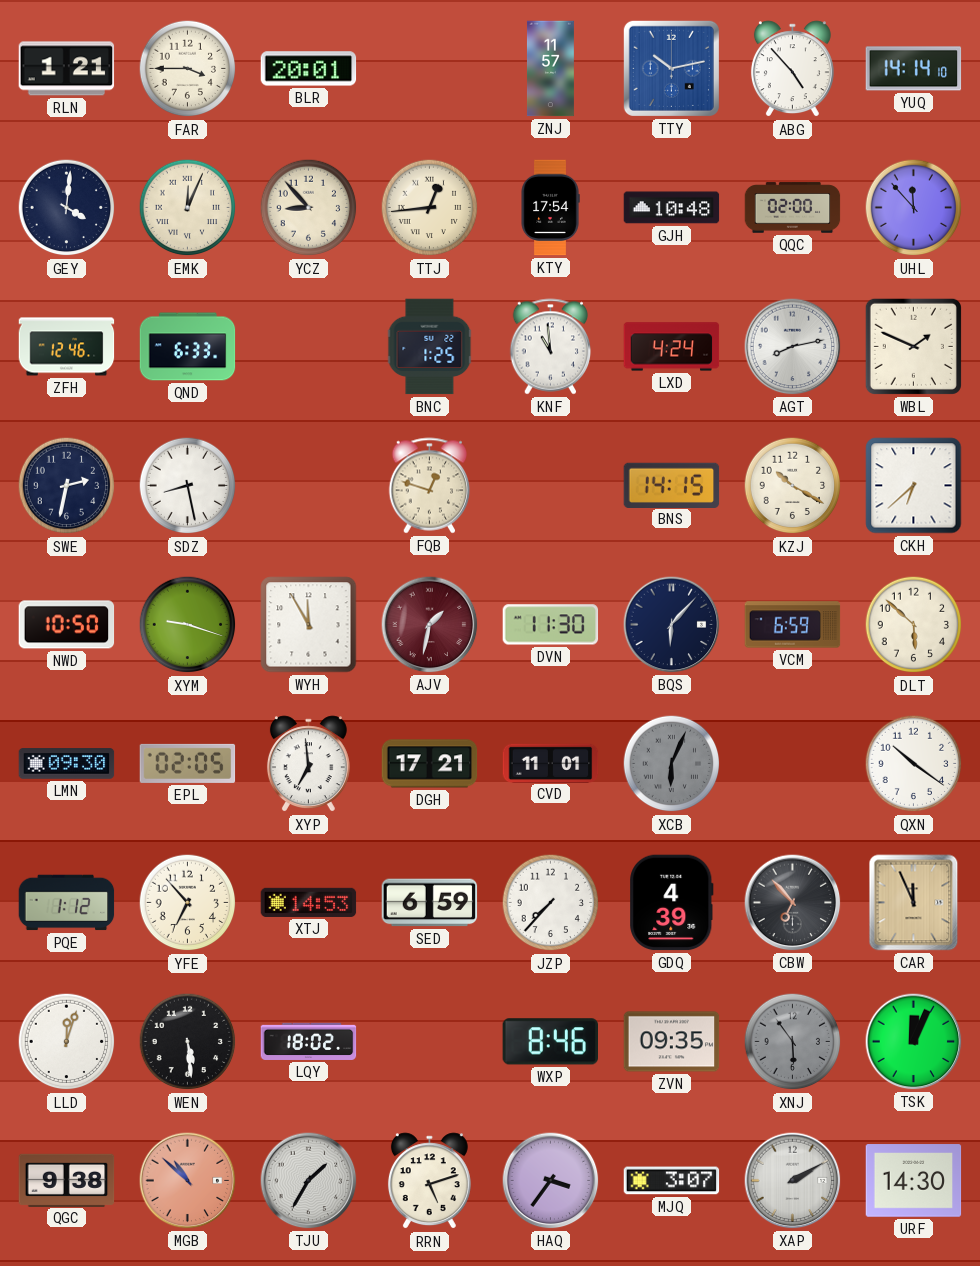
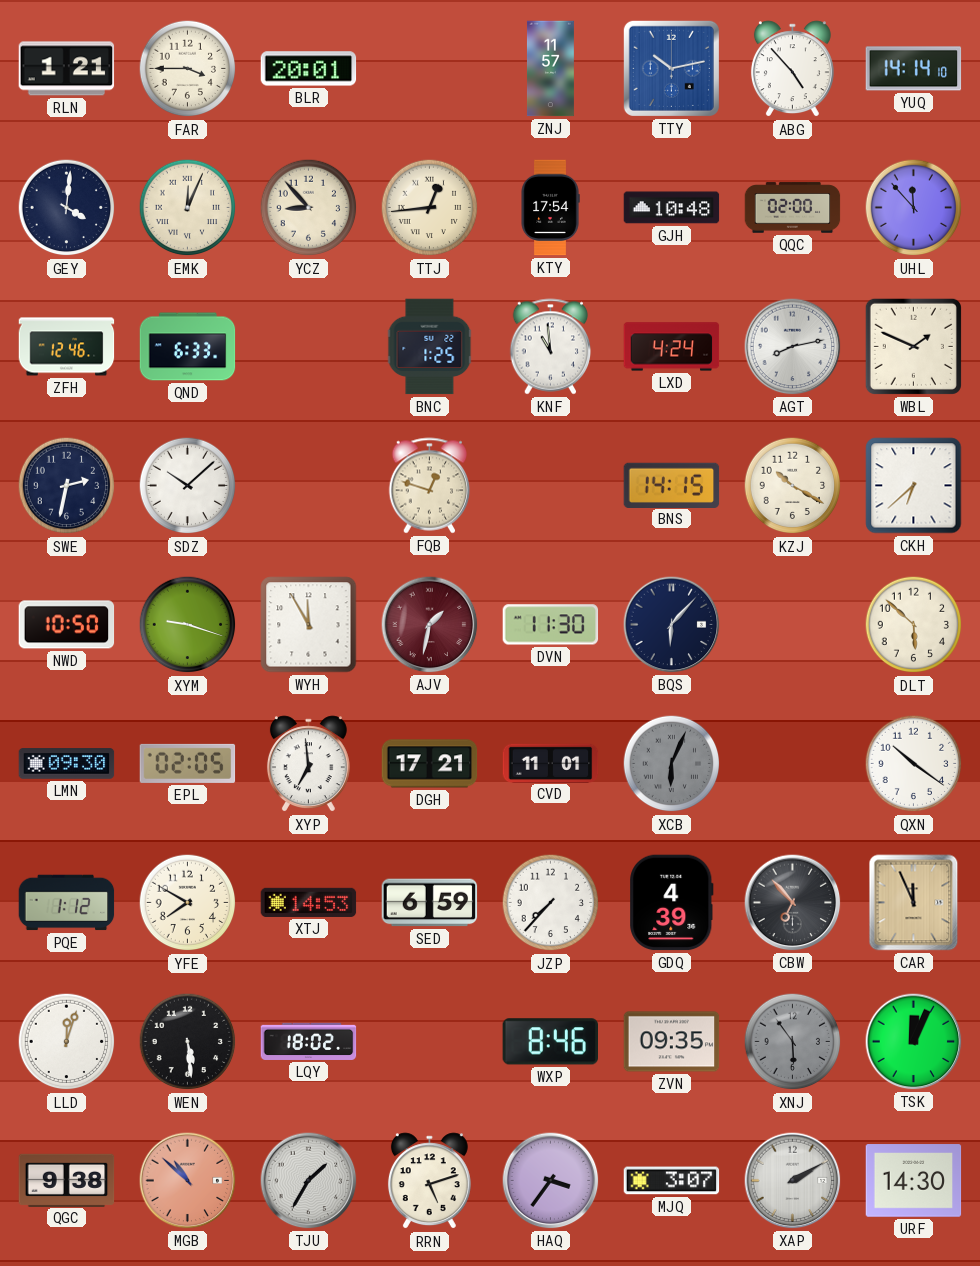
SDZ: 8:28 -> 10:08
VCM: 6:59 -> none
YFE: 6:53 -> 7:50
